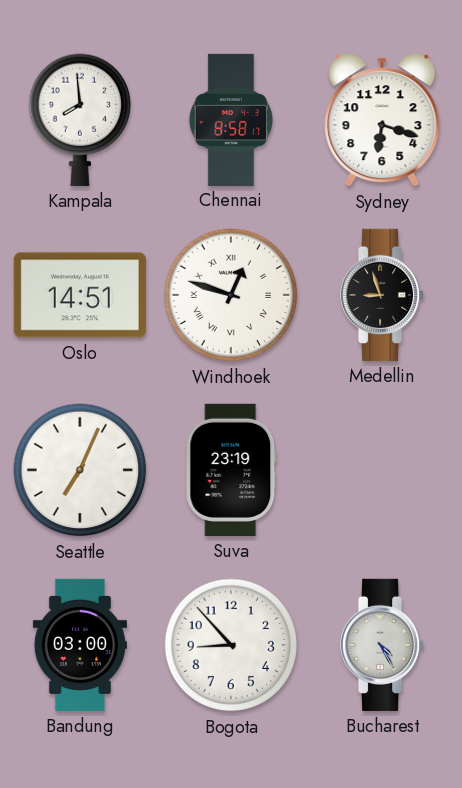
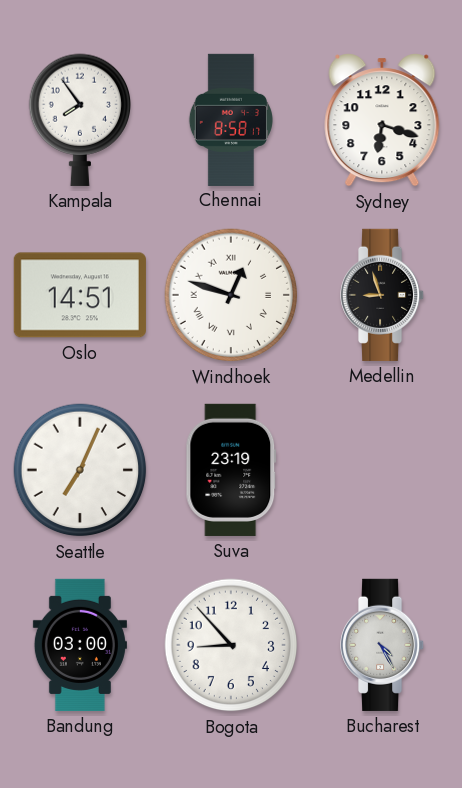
Kampala: 7:59 -> 7:54
